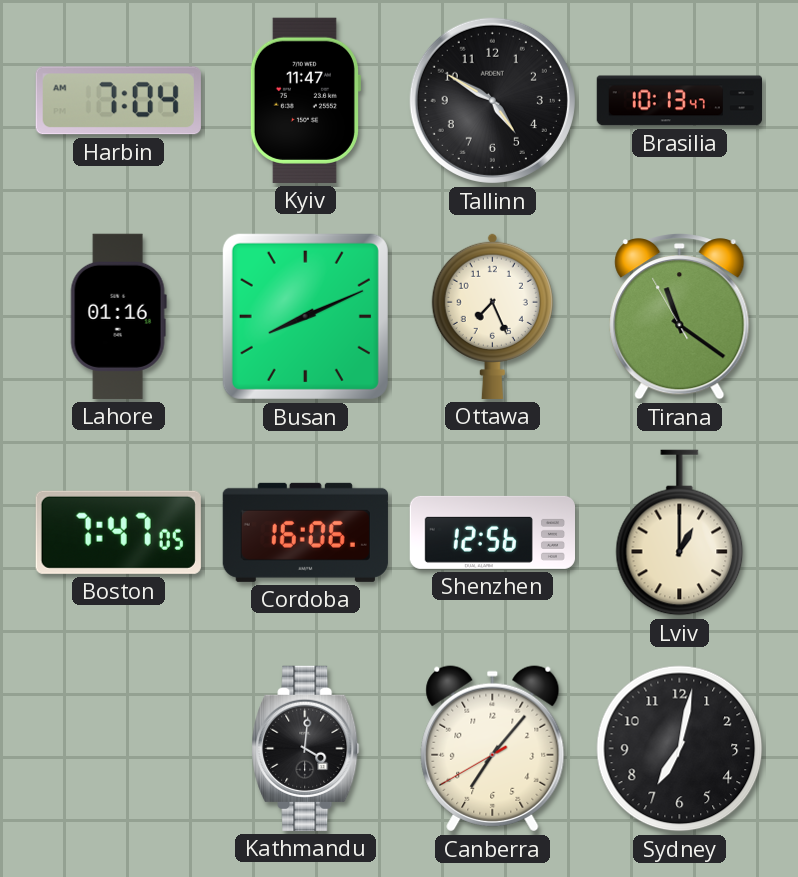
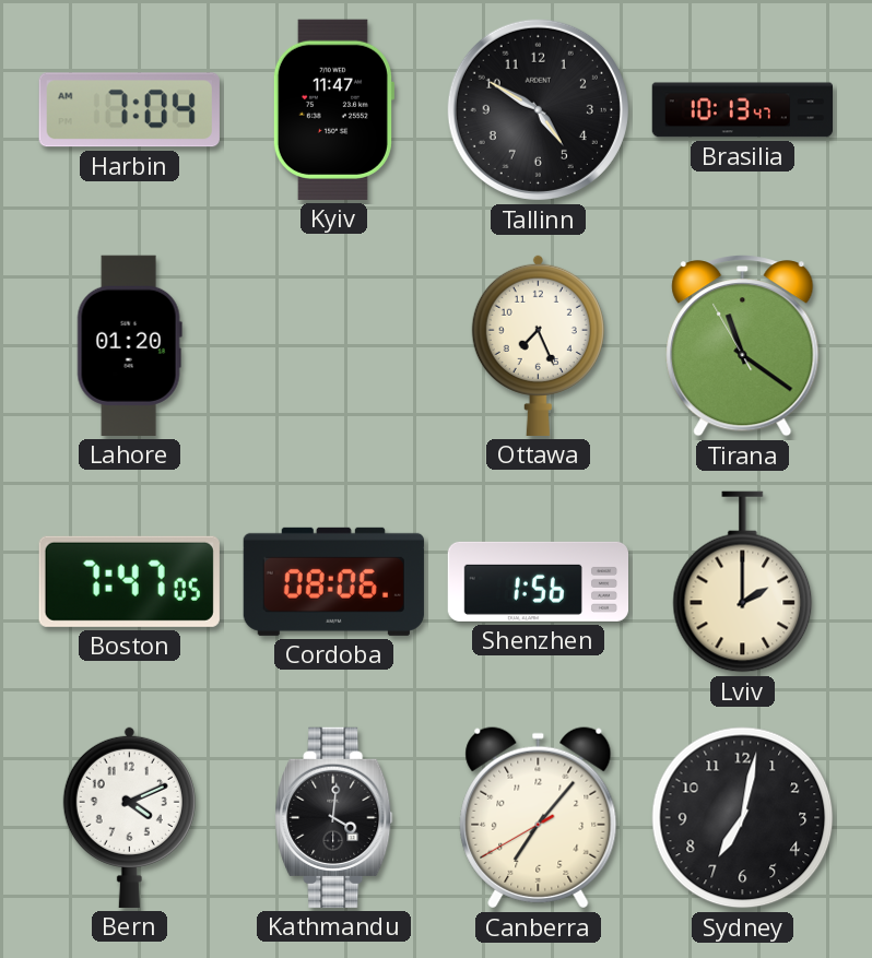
Lahore: 01:16 -> 01:20
Busan: 8:11 -> none
Cordoba: 16:06 -> 08:06
Shenzhen: 12:56 -> 1:56
Lviv: 1:00 -> 2:00
Bern: none -> 4:11
